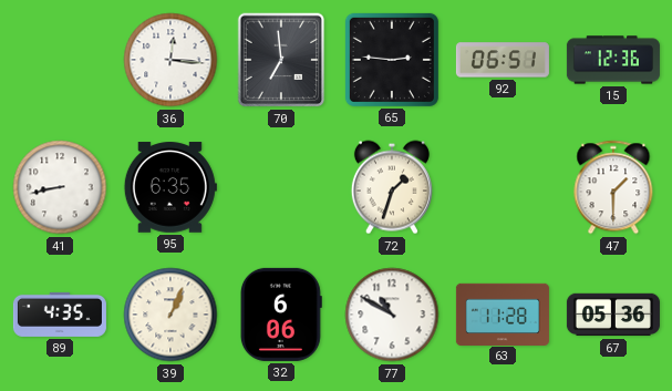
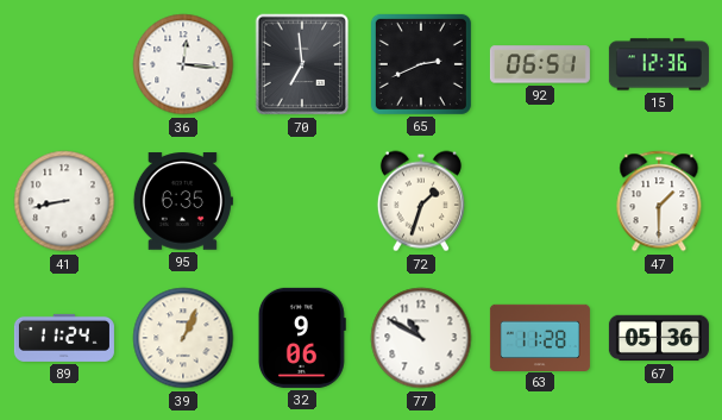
65: 2:46 -> 2:41
89: 4:35 -> 11:24
32: 6:06 -> 9:06
